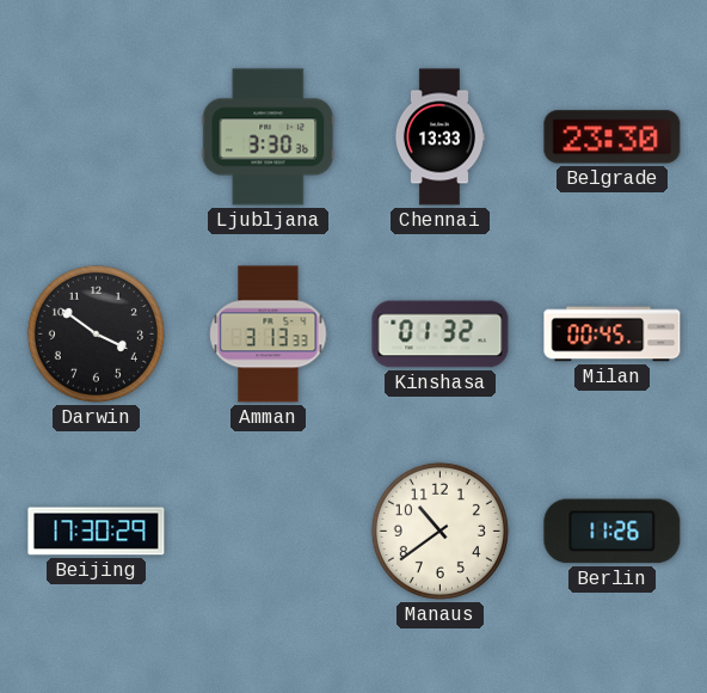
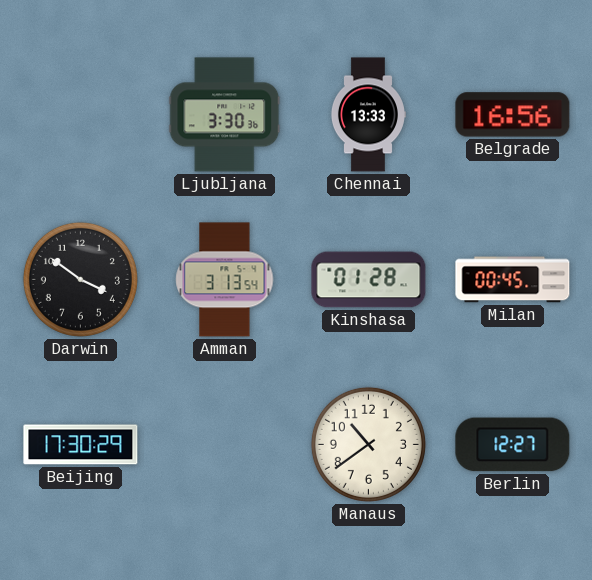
Belgrade: 23:30 -> 16:56
Amman: 3:13:33 -> 3:13:54
Kinshasa: 01:32 -> 01:28
Berlin: 11:26 -> 12:27
